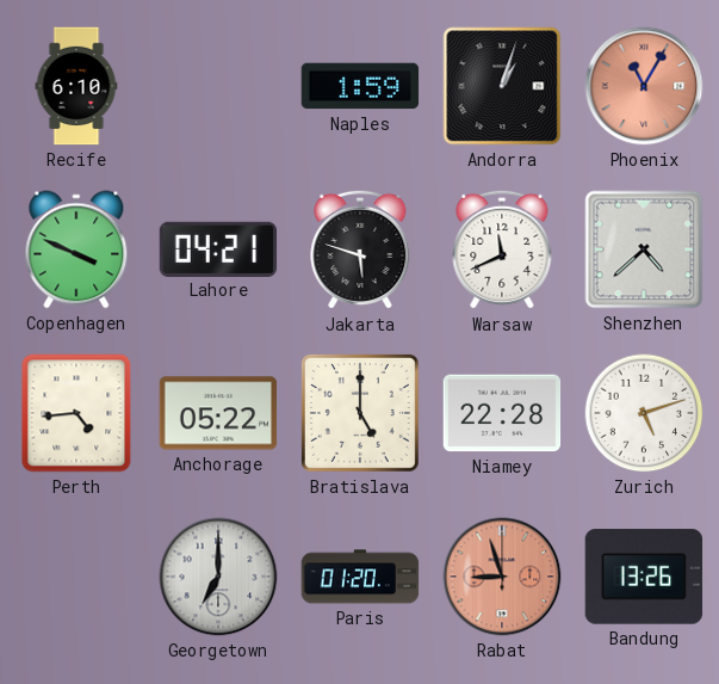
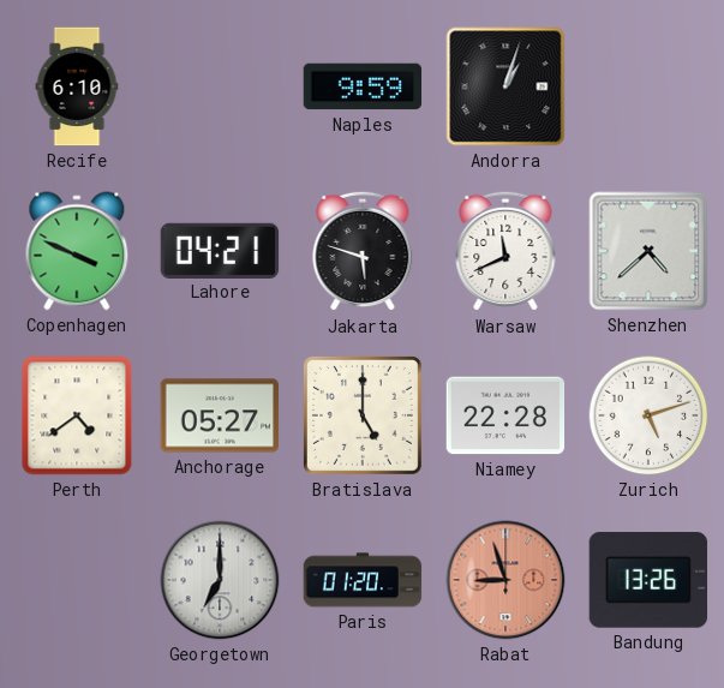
Naples: 1:59 -> 9:59
Phoenix: 11:05 -> none
Perth: 4:44 -> 4:39
Anchorage: 05:22 -> 05:27
